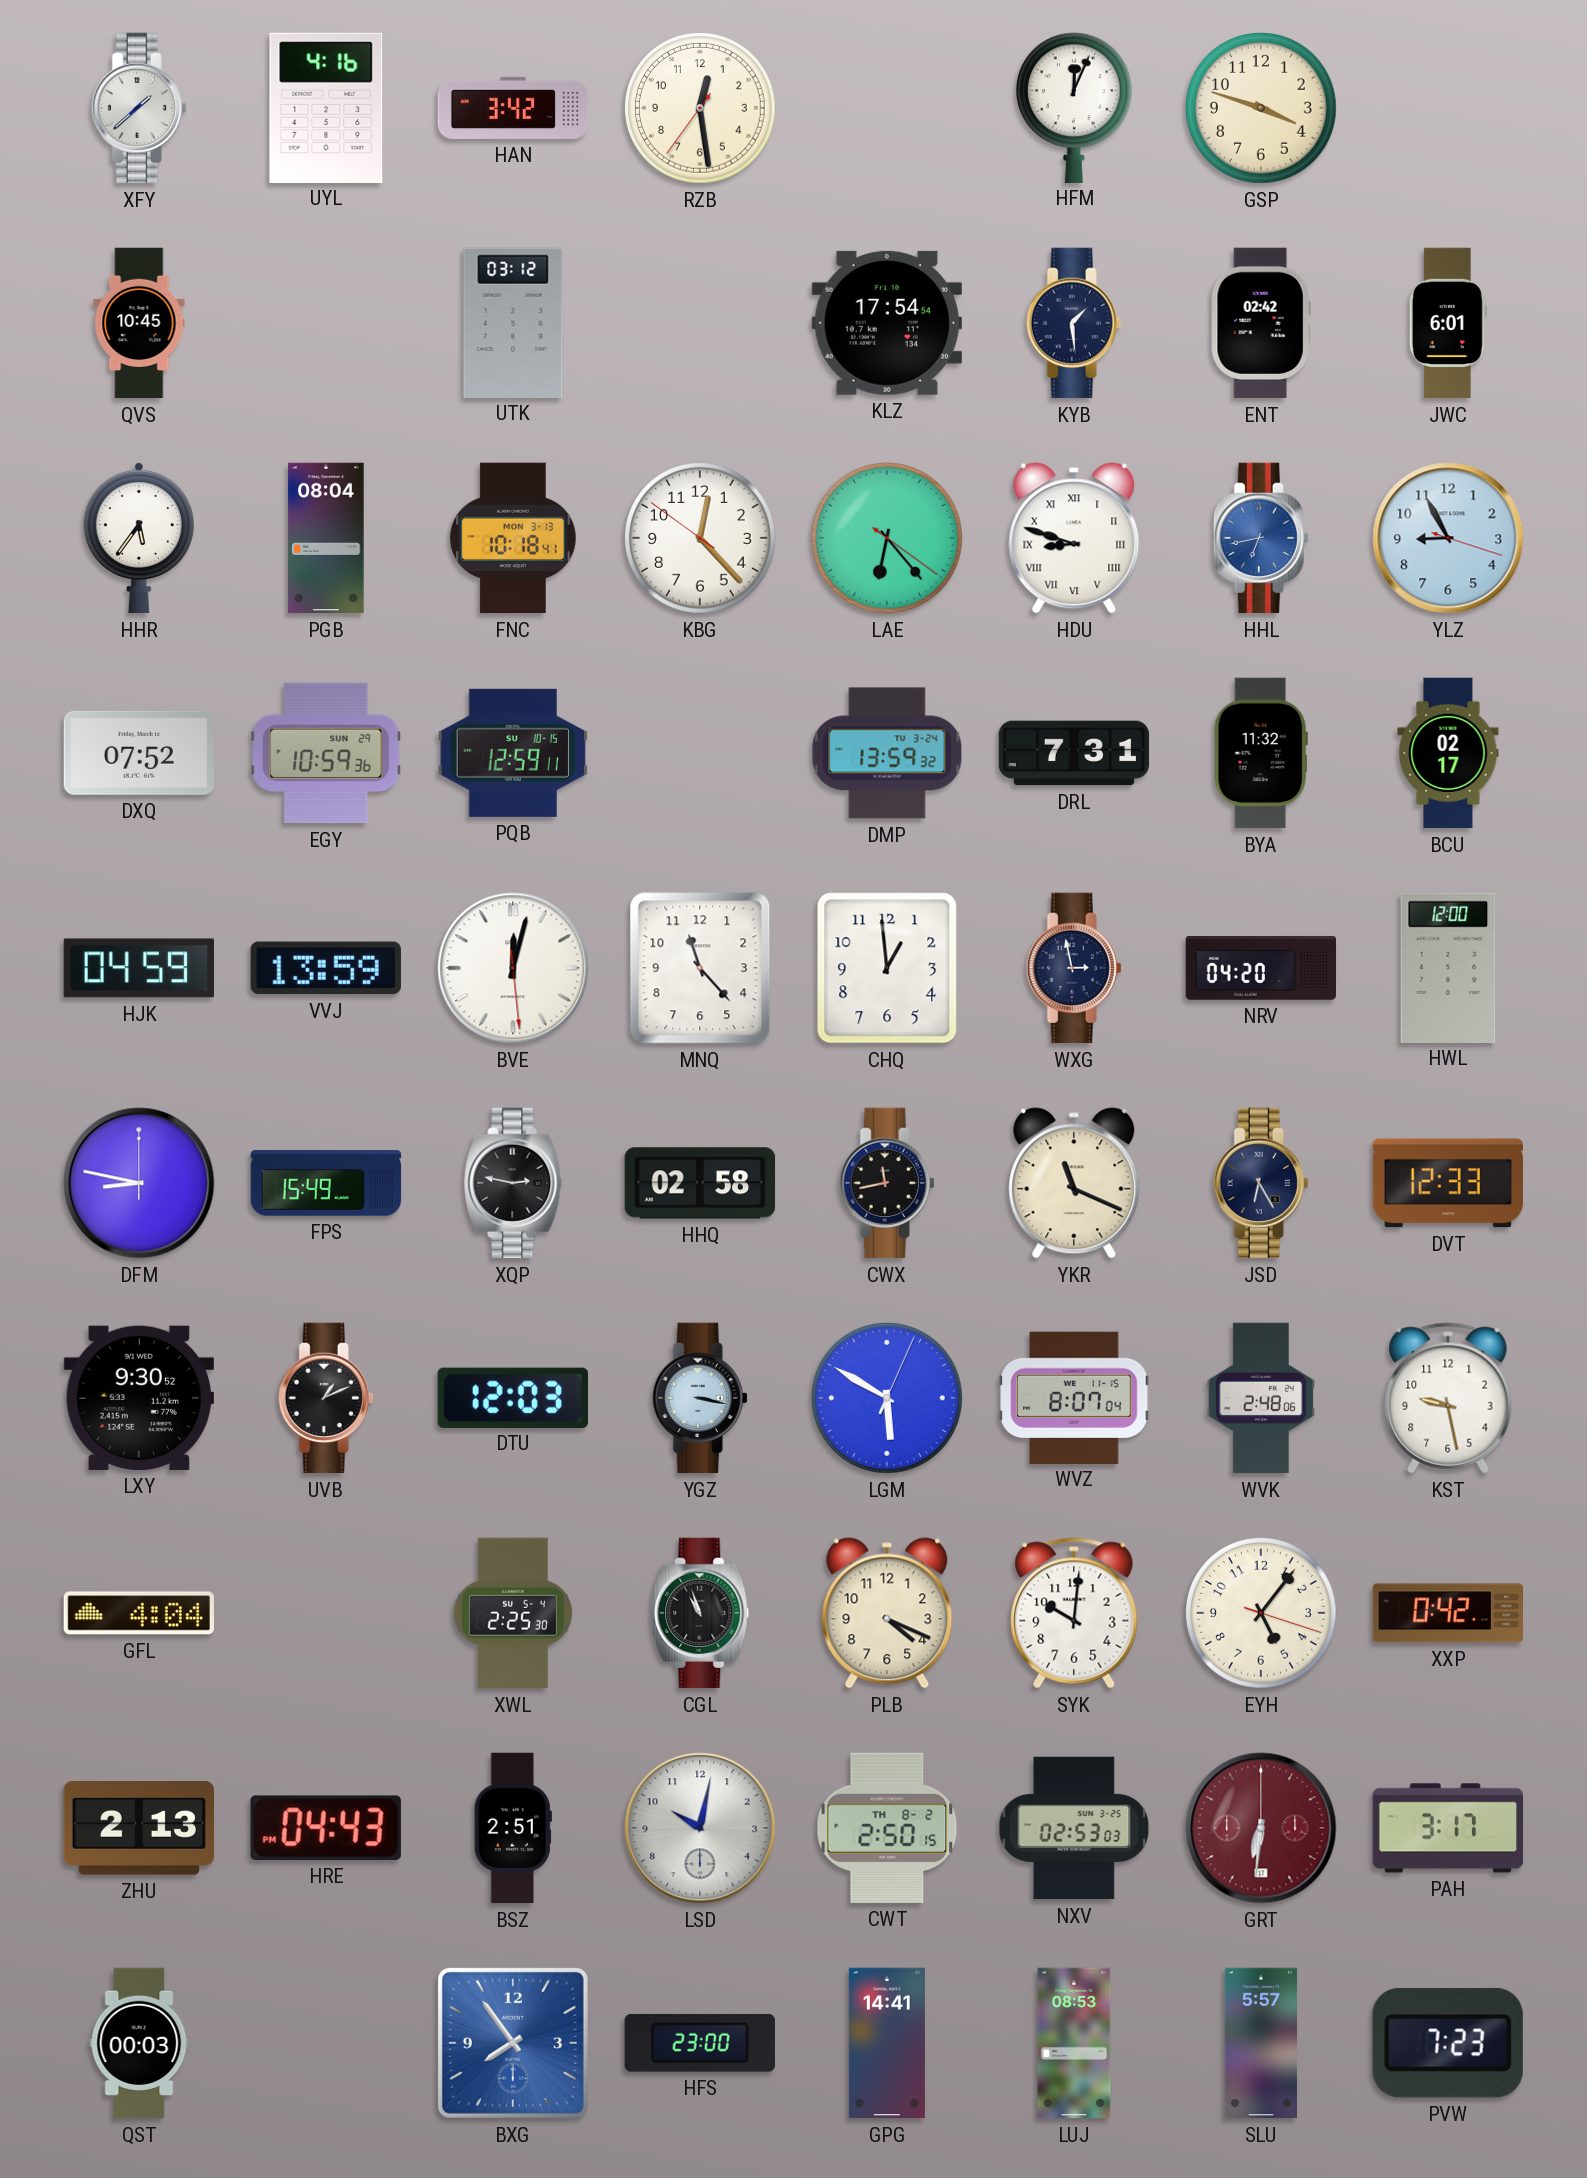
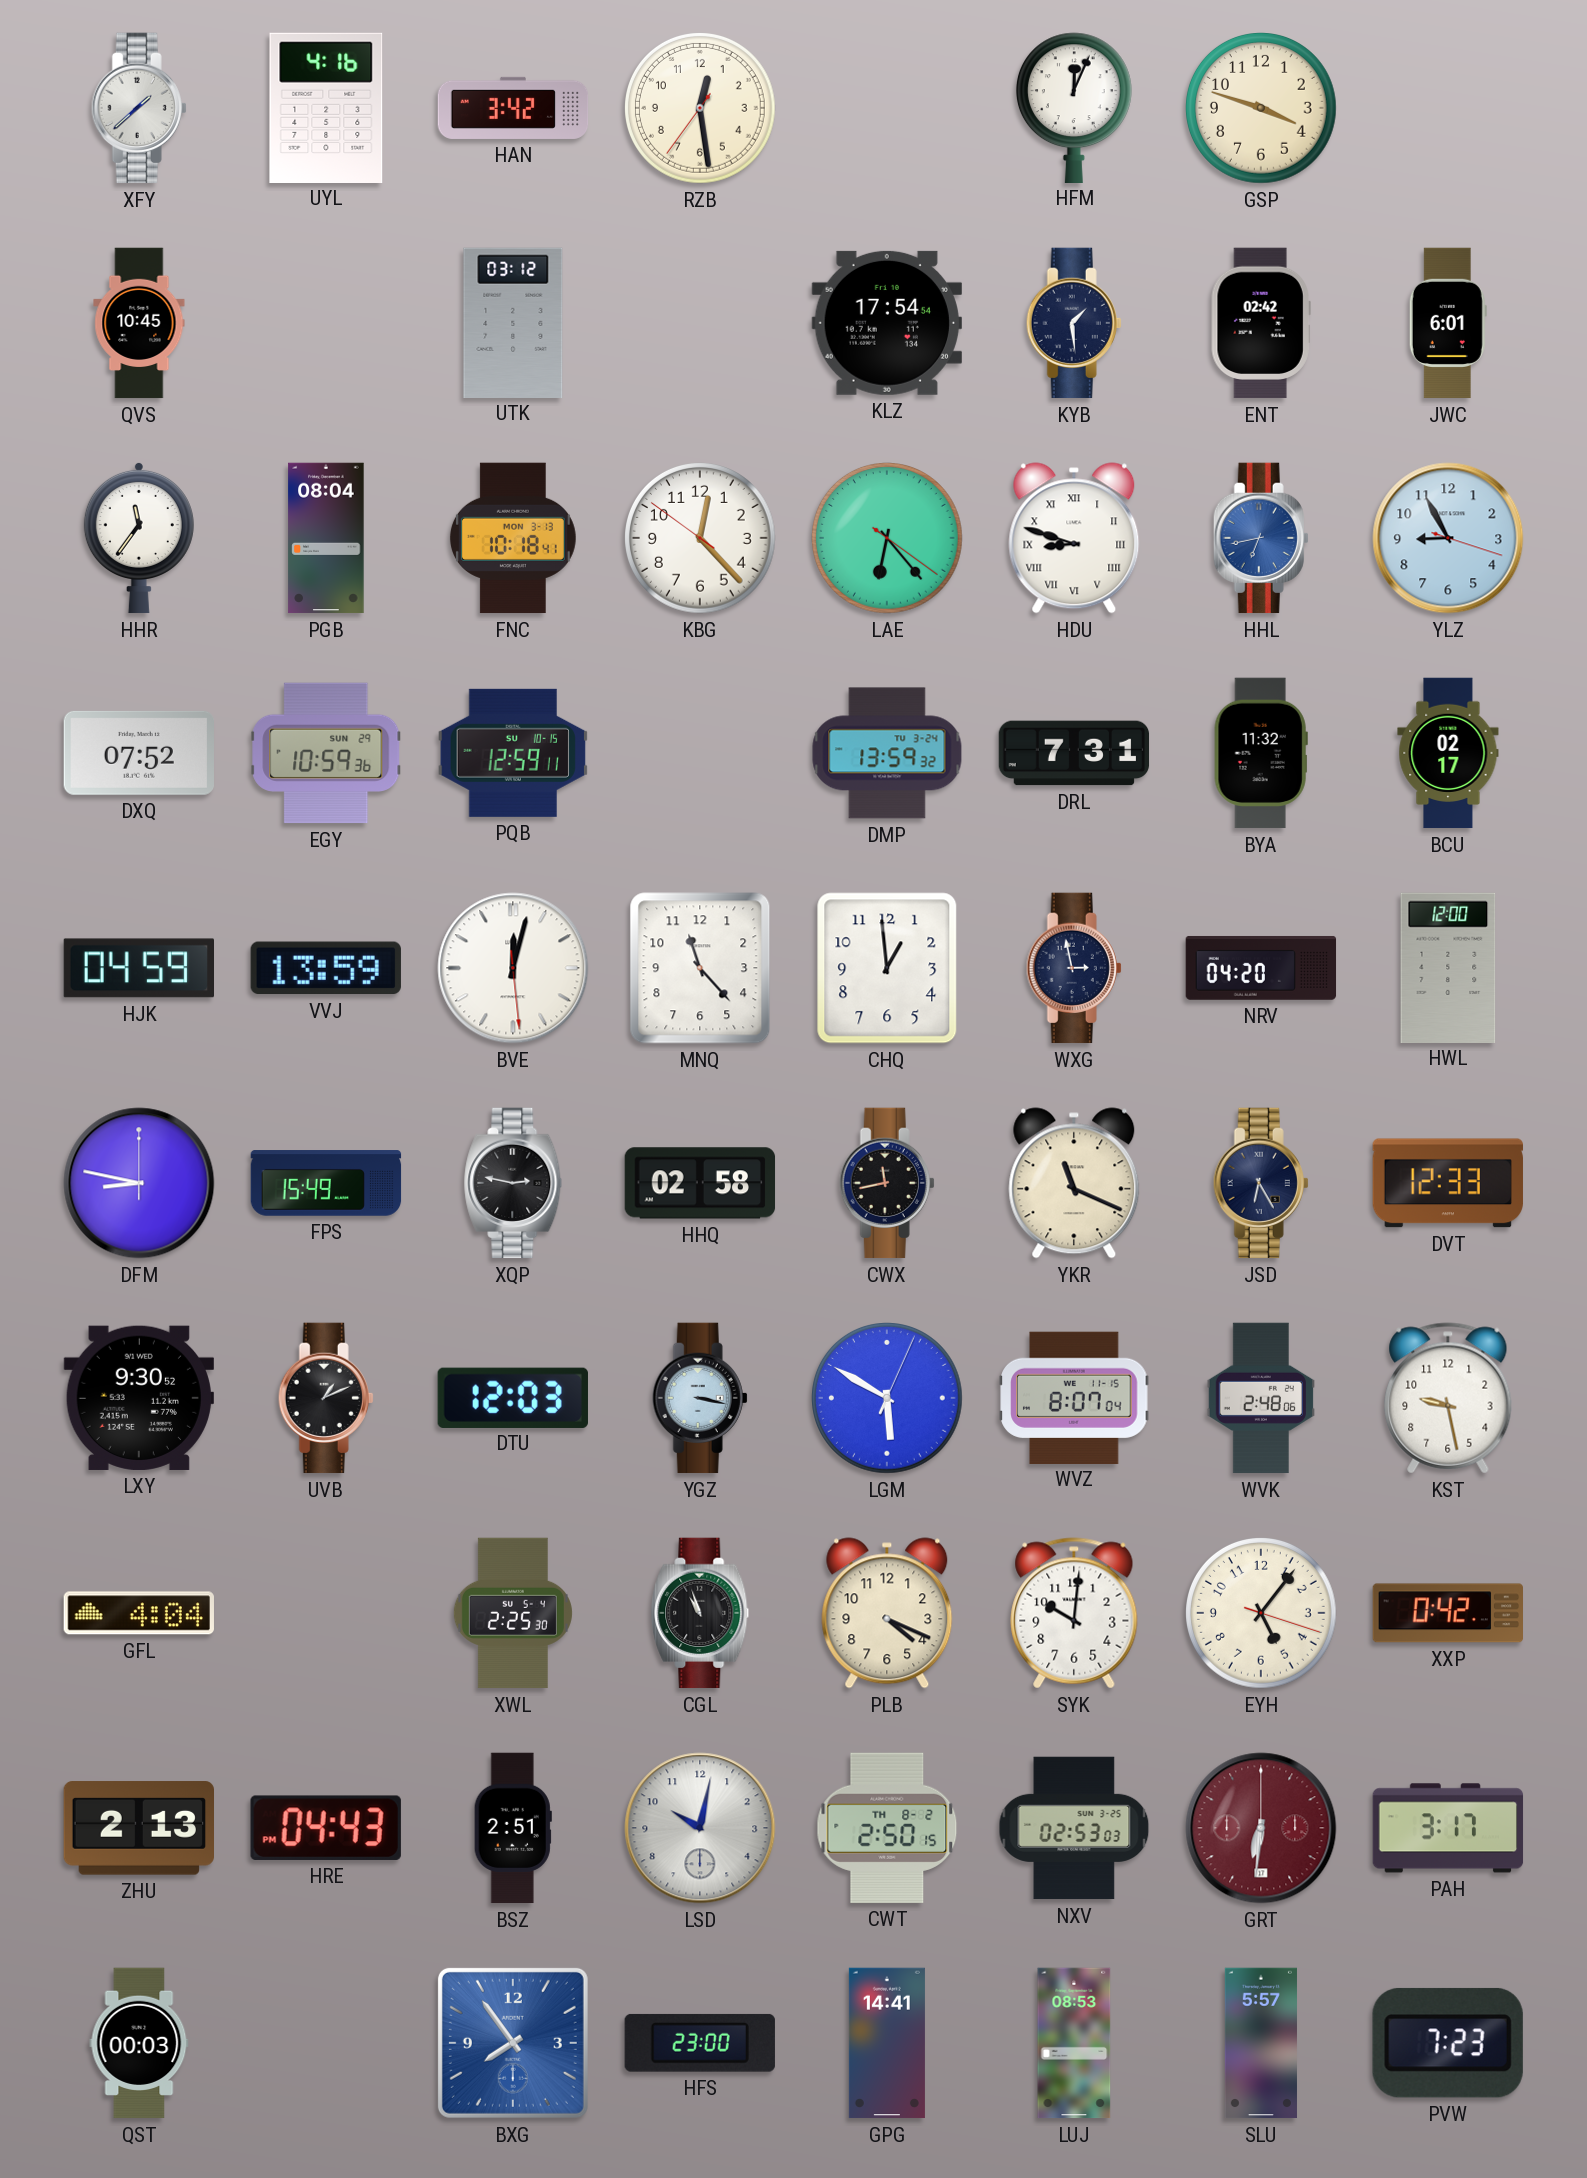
HHR: 5:36 -> 11:36
